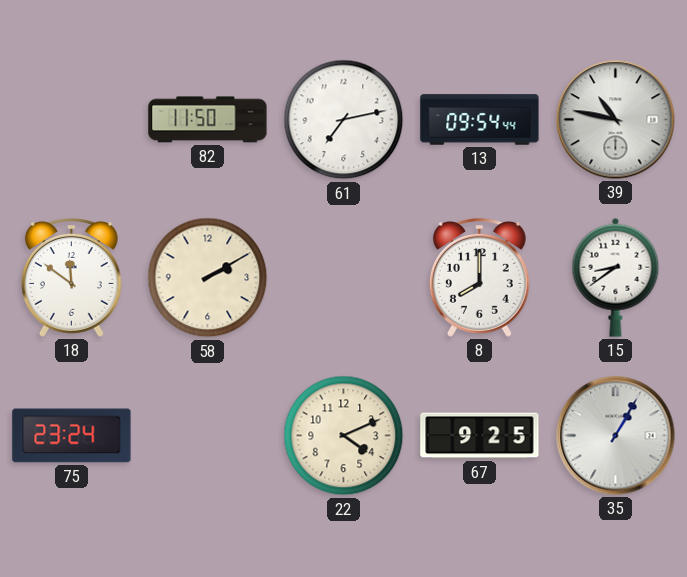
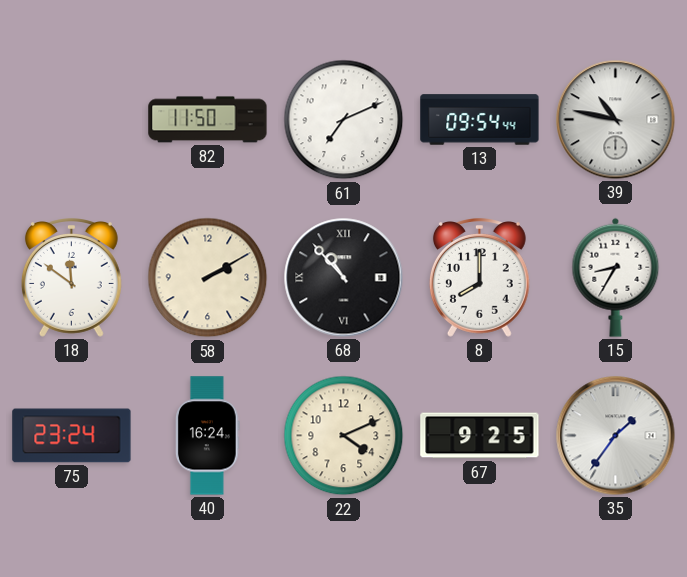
61: 7:13 -> 7:11
68: none -> 10:53
15: 8:39 -> 8:35
40: none -> 16:24
35: 1:05 -> 1:36
